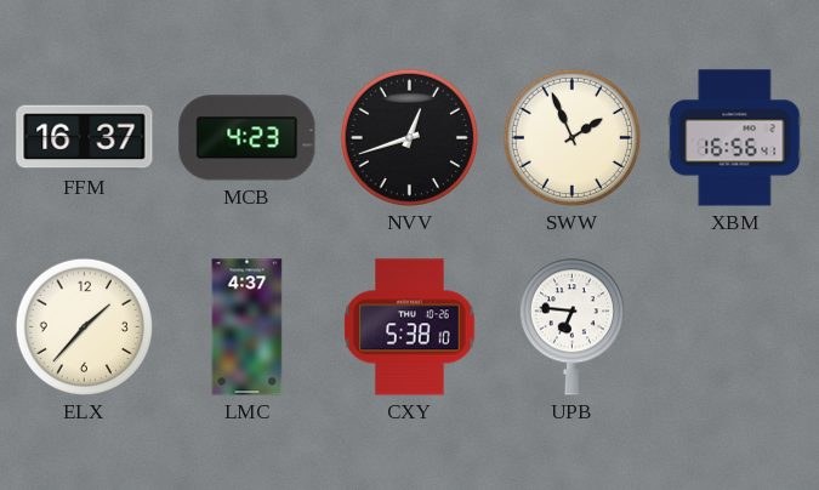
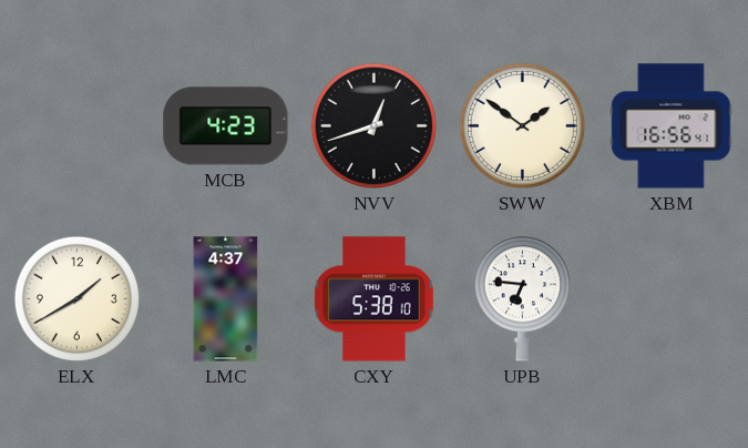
FFM: 16:37 -> none
SWW: 1:56 -> 1:51
ELX: 1:37 -> 1:40
